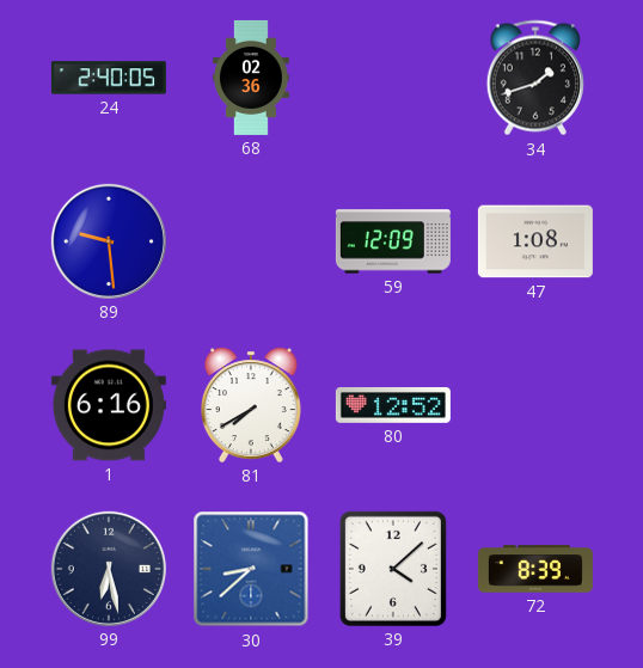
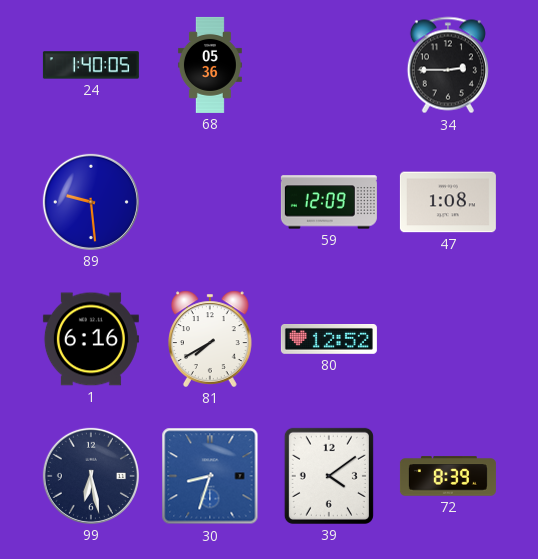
24: 2:40 -> 1:40
68: 02:36 -> 05:36
34: 1:42 -> 2:45
30: 8:38 -> 8:33
39: 4:08 -> 4:09
